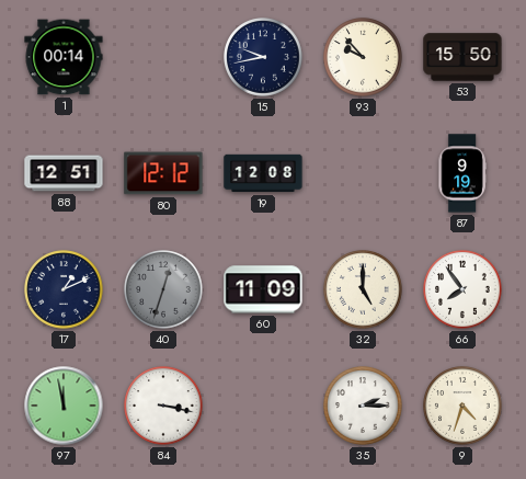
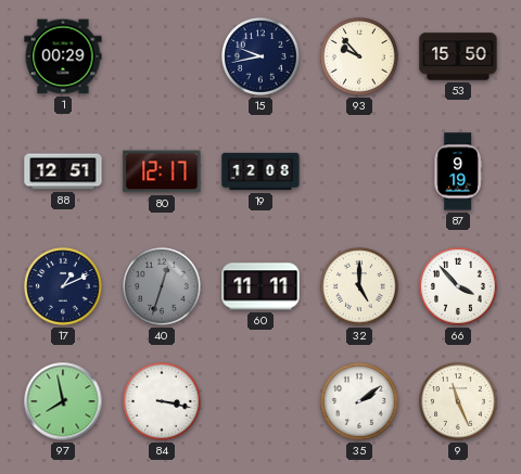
1: 00:14 -> 00:29
80: 12:12 -> 12:17
60: 11:09 -> 11:11
66: 7:54 -> 3:53
97: 11:58 -> 7:58
35: 2:15 -> 2:09
9: 4:33 -> 11:26
